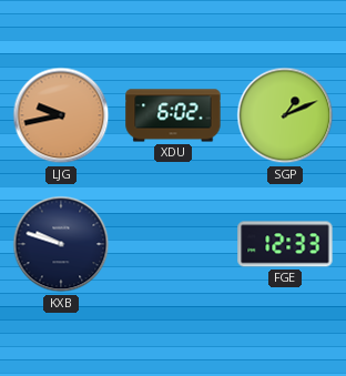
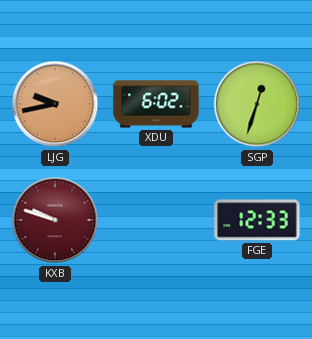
SGP: 1:11 -> 12:33
KXB dial: navy -> burgundy
